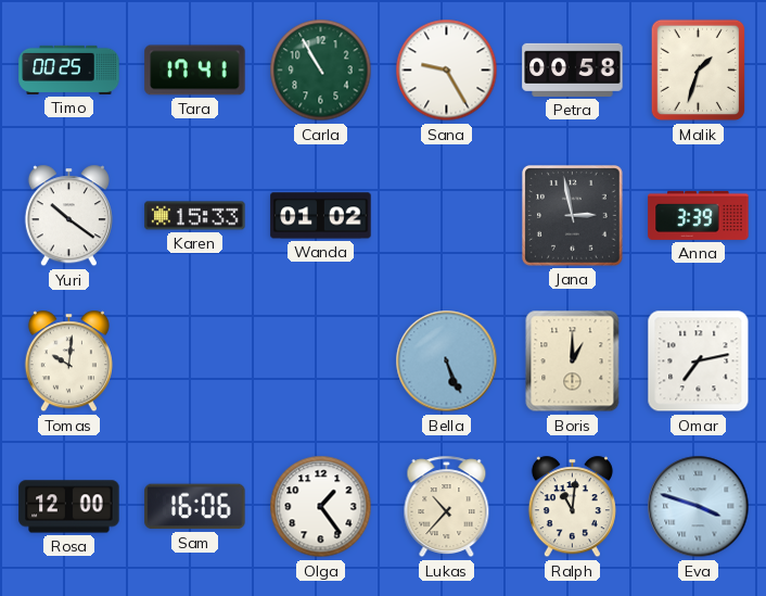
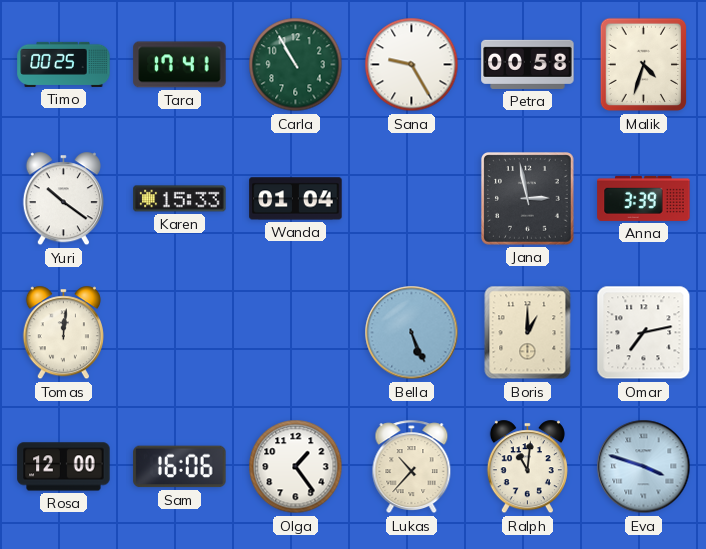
Malik: 1:33 -> 4:33
Wanda: 01:02 -> 01:04
Tomas: 10:01 -> 12:01
